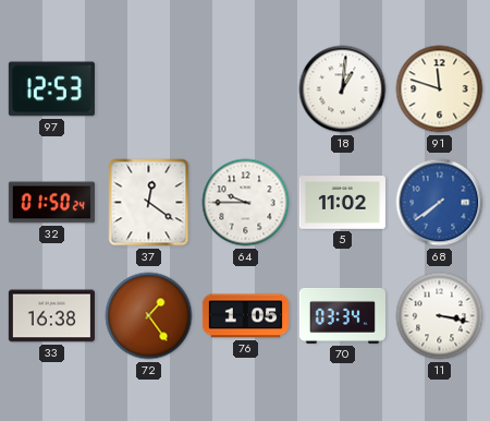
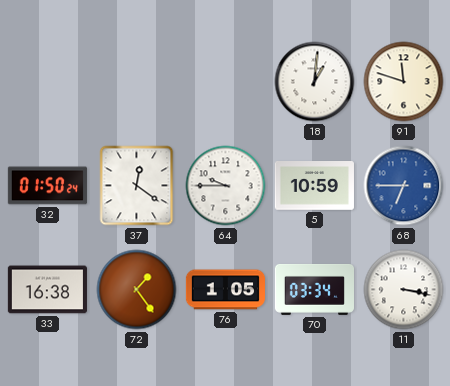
97: 12:53 -> none
5: 11:02 -> 10:59
68: 7:39 -> 6:45
